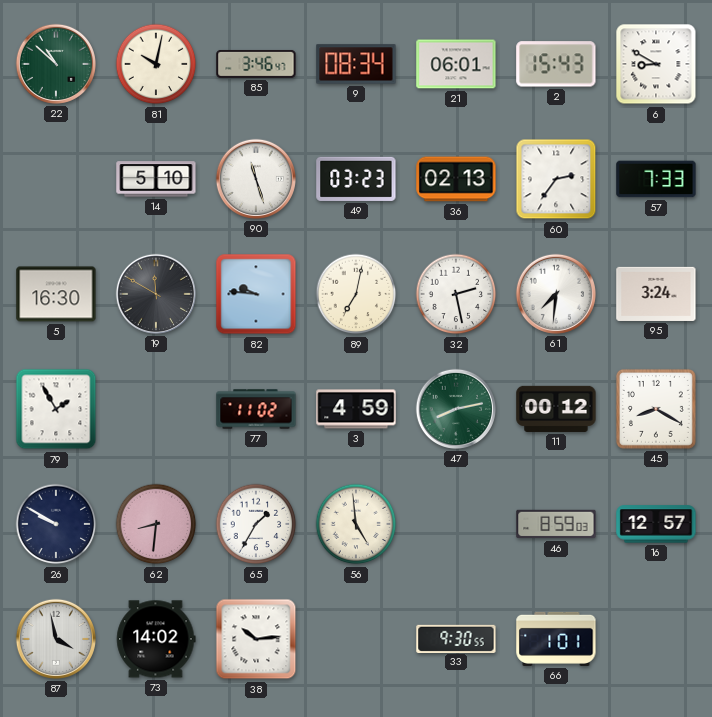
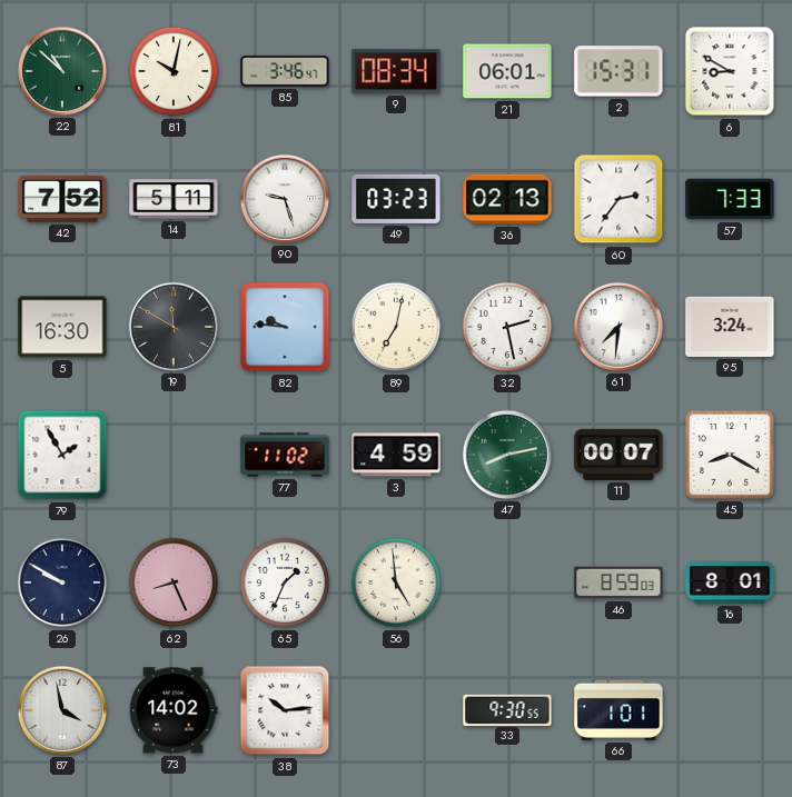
2: 15:43 -> 15:31
42: none -> 7:52
14: 5:10 -> 5:11
90: 11:27 -> 9:27
11: 00:12 -> 00:07
62: 8:31 -> 8:26
65: 1:35 -> 1:34
16: 12:57 -> 8:01
